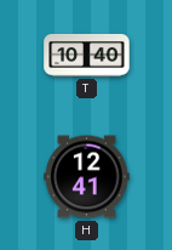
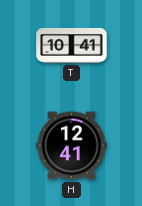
T: 10:40 -> 10:41
